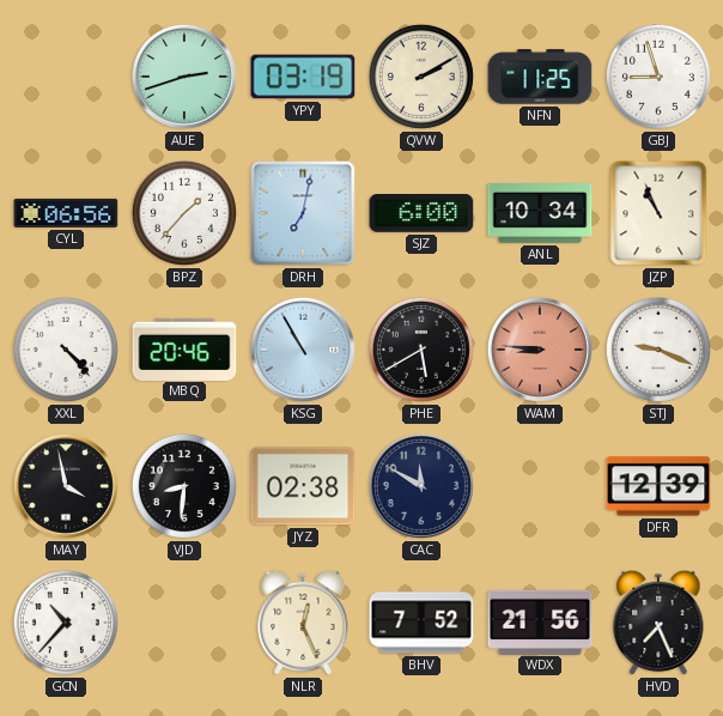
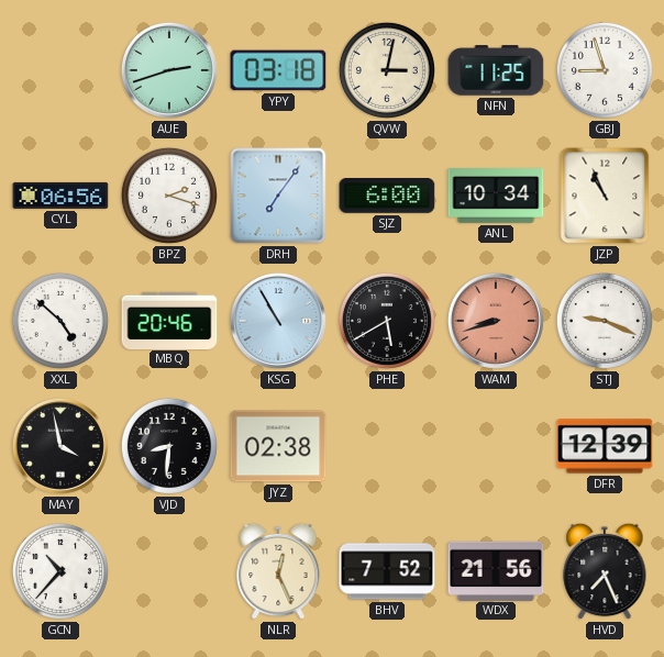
YPY: 03:19 -> 03:18
QVW: 2:10 -> 3:02
BPZ: 1:37 -> 2:18
DRH: 7:02 -> 7:06
XXL: 4:23 -> 4:52
WAM: 8:46 -> 8:42
CAC: 11:50 -> none
